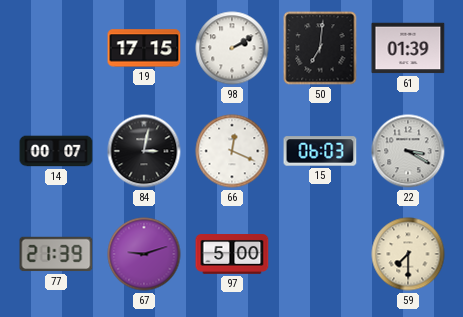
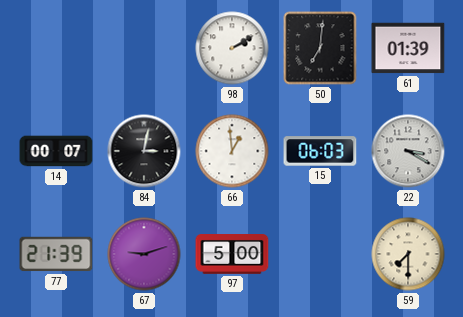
19: 17:15 -> none
66: 12:19 -> 12:59
